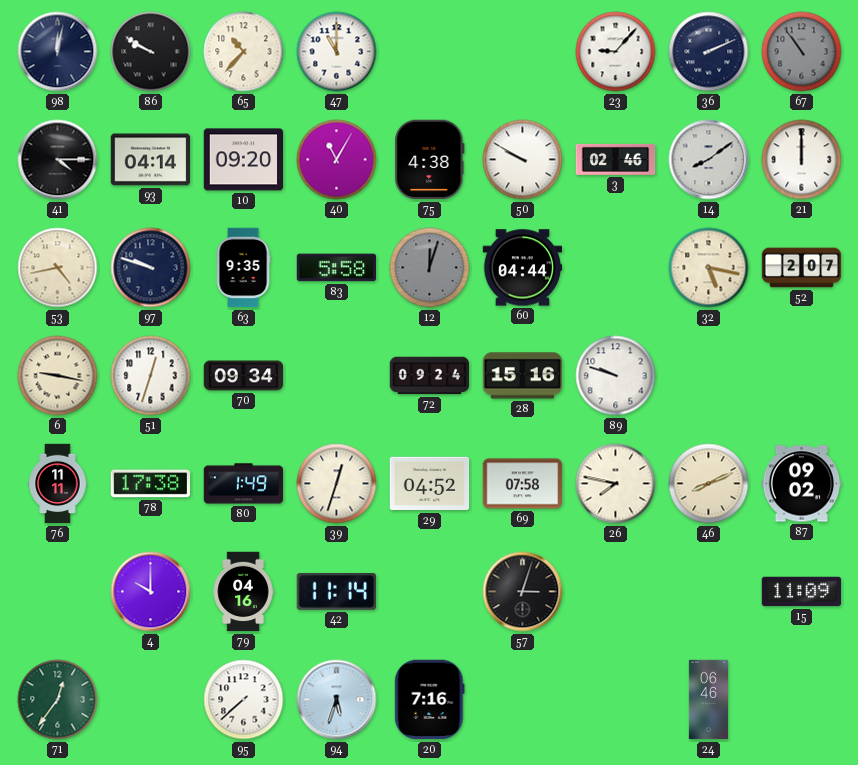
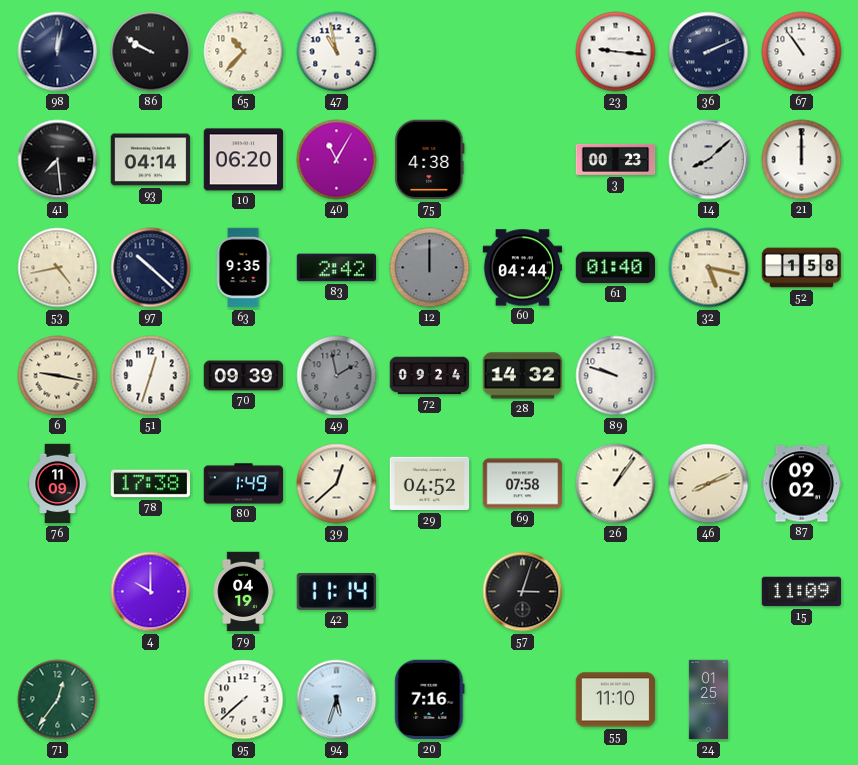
47: 11:00 -> 10:58
23: 9:07 -> 9:16
67 dial: grey -> white
41: 4:15 -> 7:29
10: 09:20 -> 06:20
50: 9:50 -> none
3: 02:46 -> 00:23
14: 8:09 -> 8:08
97: 9:48 -> 10:22
83: 5:58 -> 2:42
12: 12:03 -> 12:00
61: none -> 01:40
52: 2:07 -> 1:58
70: 09:34 -> 09:39
49: none -> 1:58
28: 15:16 -> 14:32
76: 11:11 -> 11:09
39: 12:33 -> 12:38
26: 7:47 -> 1:06
79: 04:16 -> 04:19
55: none -> 11:10
24: 06:46 -> 01:25
